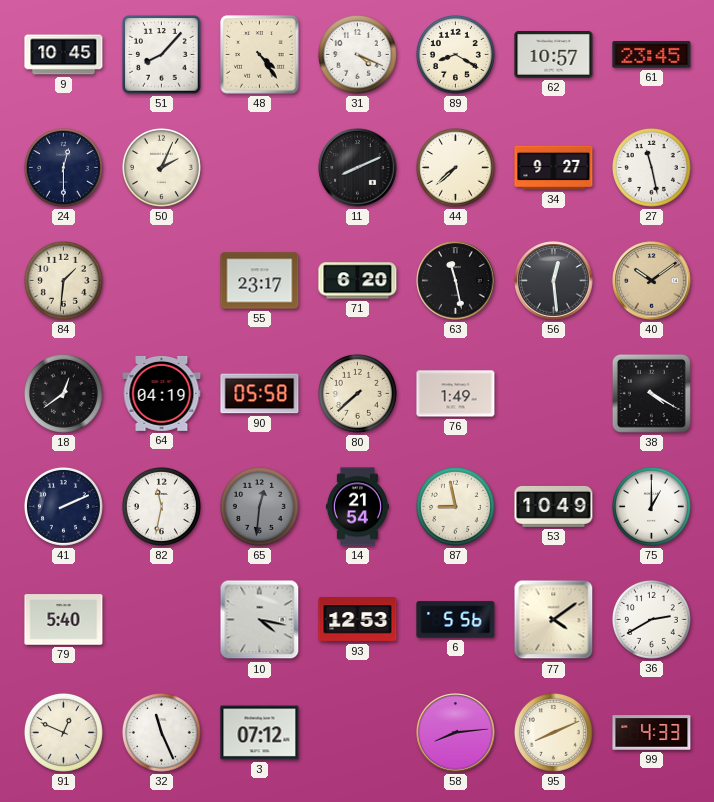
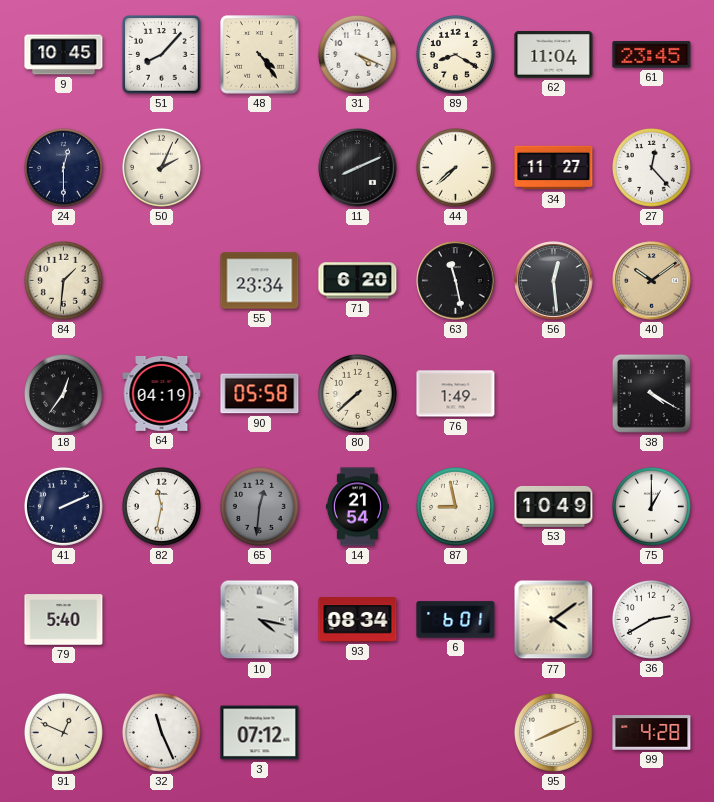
62: 10:57 -> 11:04
34: 9:27 -> 11:27
27: 11:28 -> 12:23
55: 23:17 -> 23:34
18: 12:39 -> 12:36
93: 12:53 -> 08:34
6: 5:56 -> 6:01
58: 8:14 -> none
99: 4:33 -> 4:28
